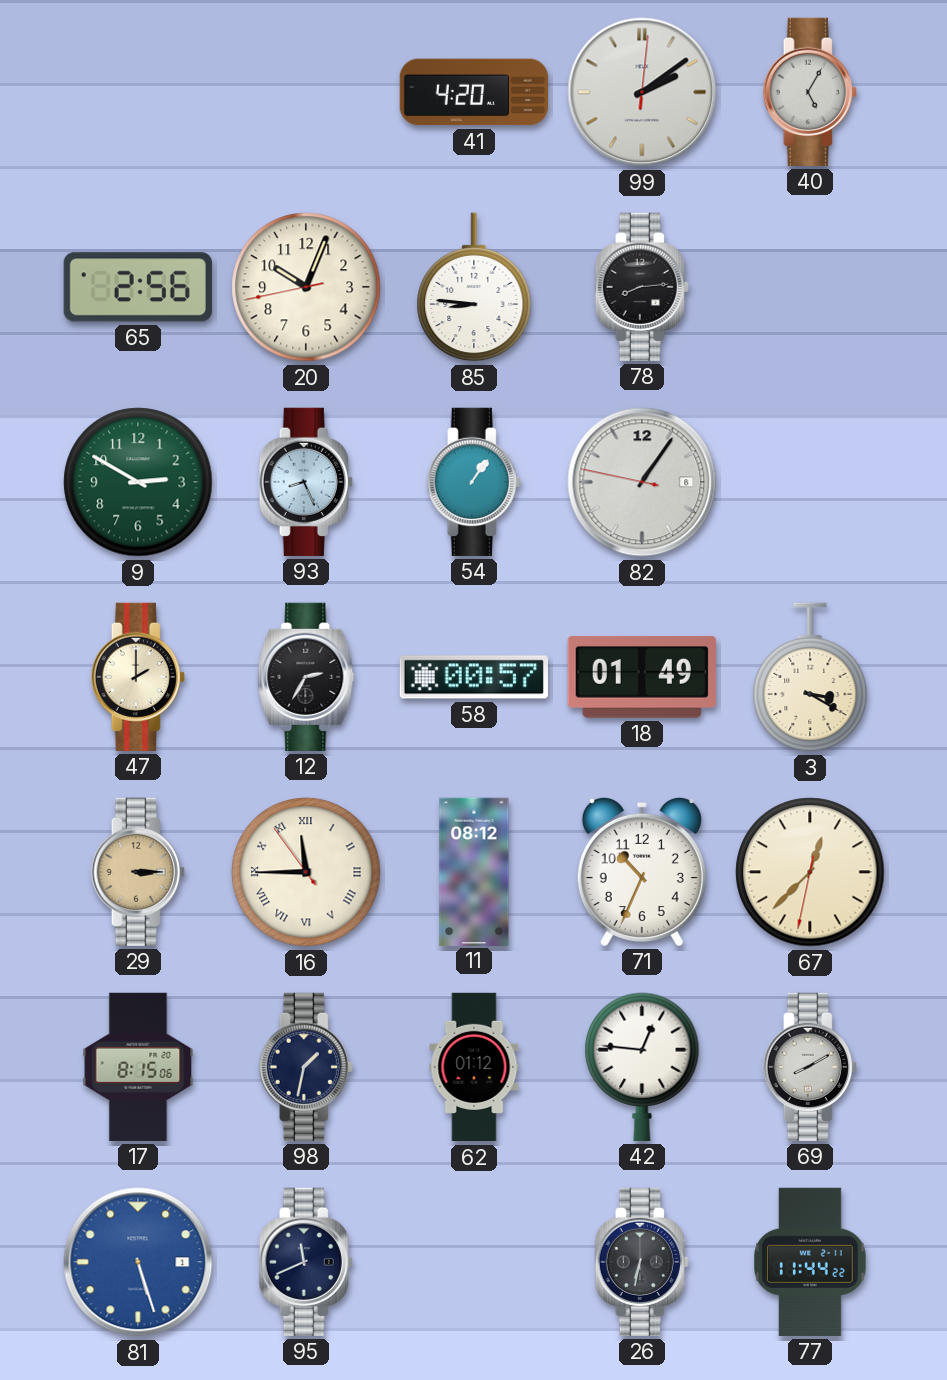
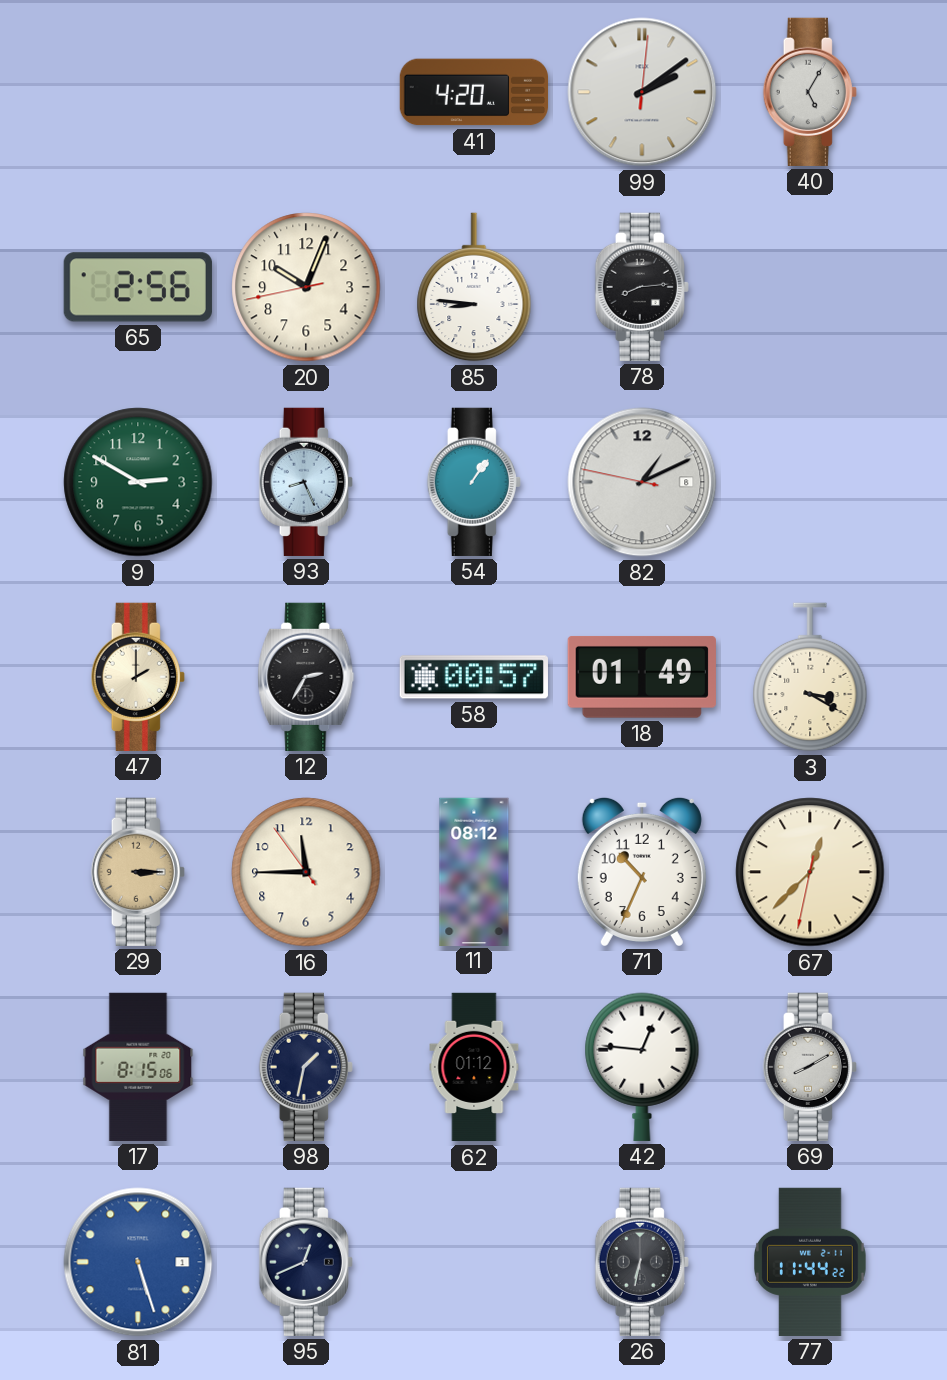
82: 1:05 -> 1:10
16 numerals: Roman -> Arabic
95: 11:41 -> 12:41
